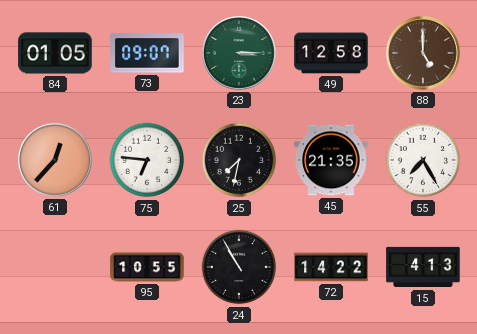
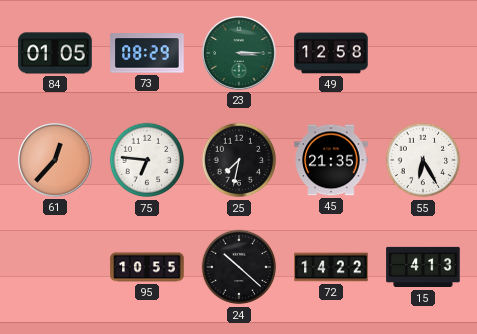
73: 09:07 -> 08:29
88: 5:00 -> none
55: 7:25 -> 6:25
24: 10:55 -> 10:22
